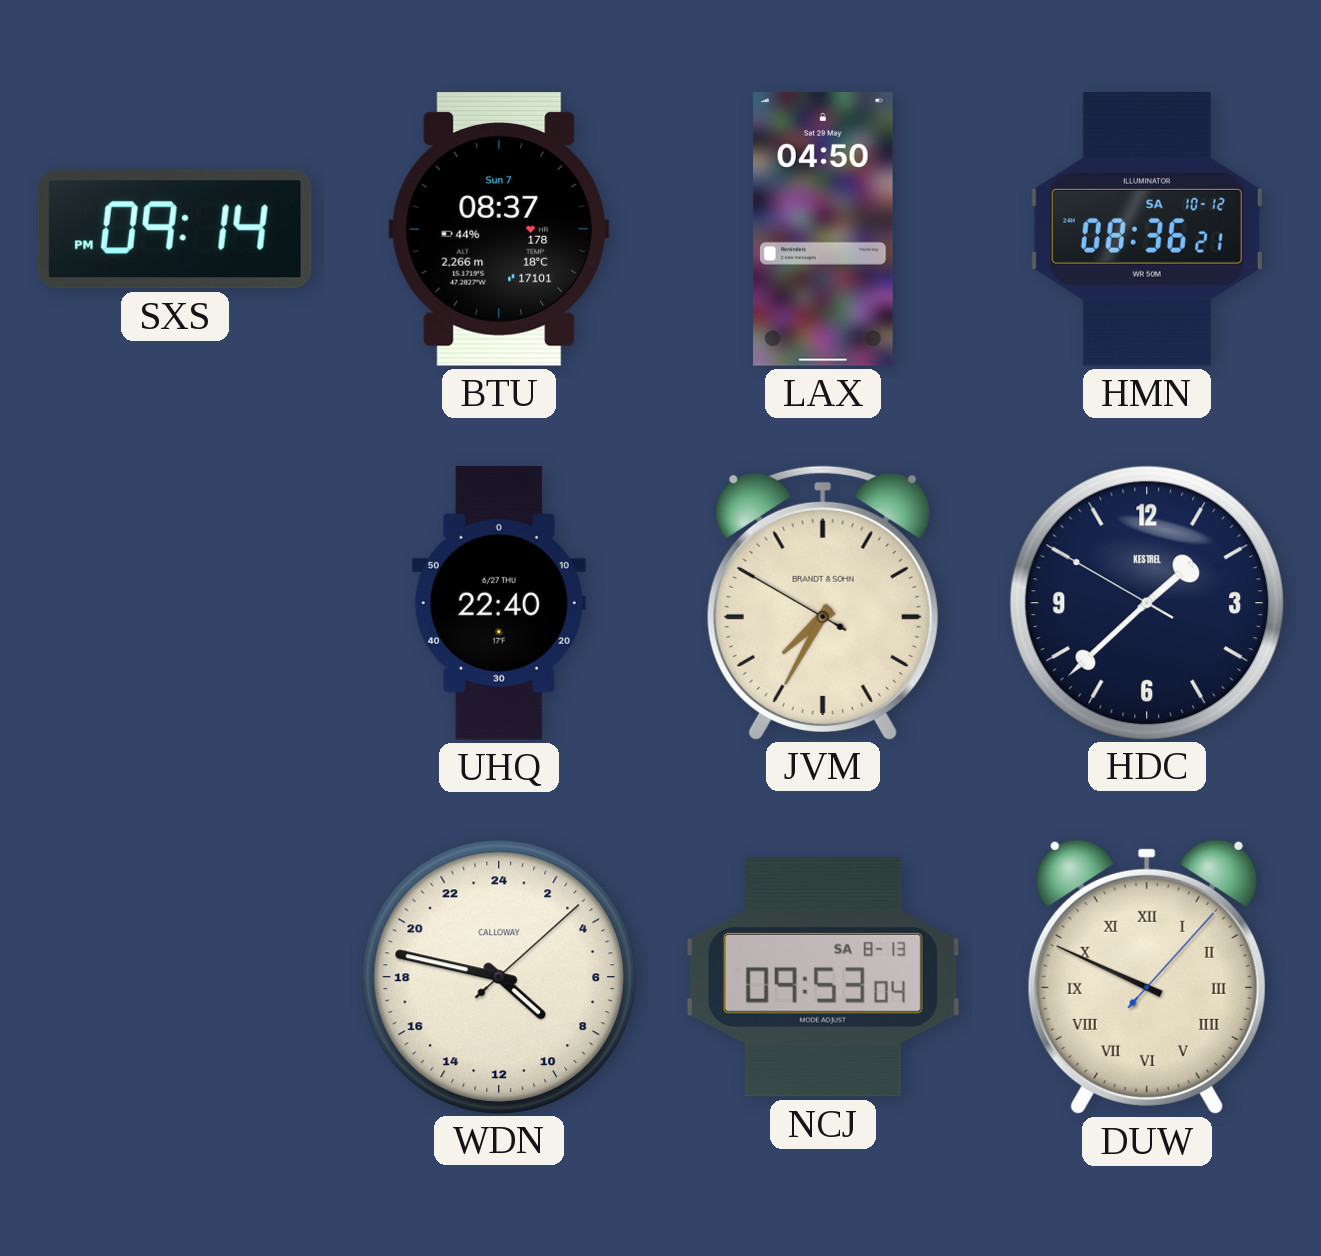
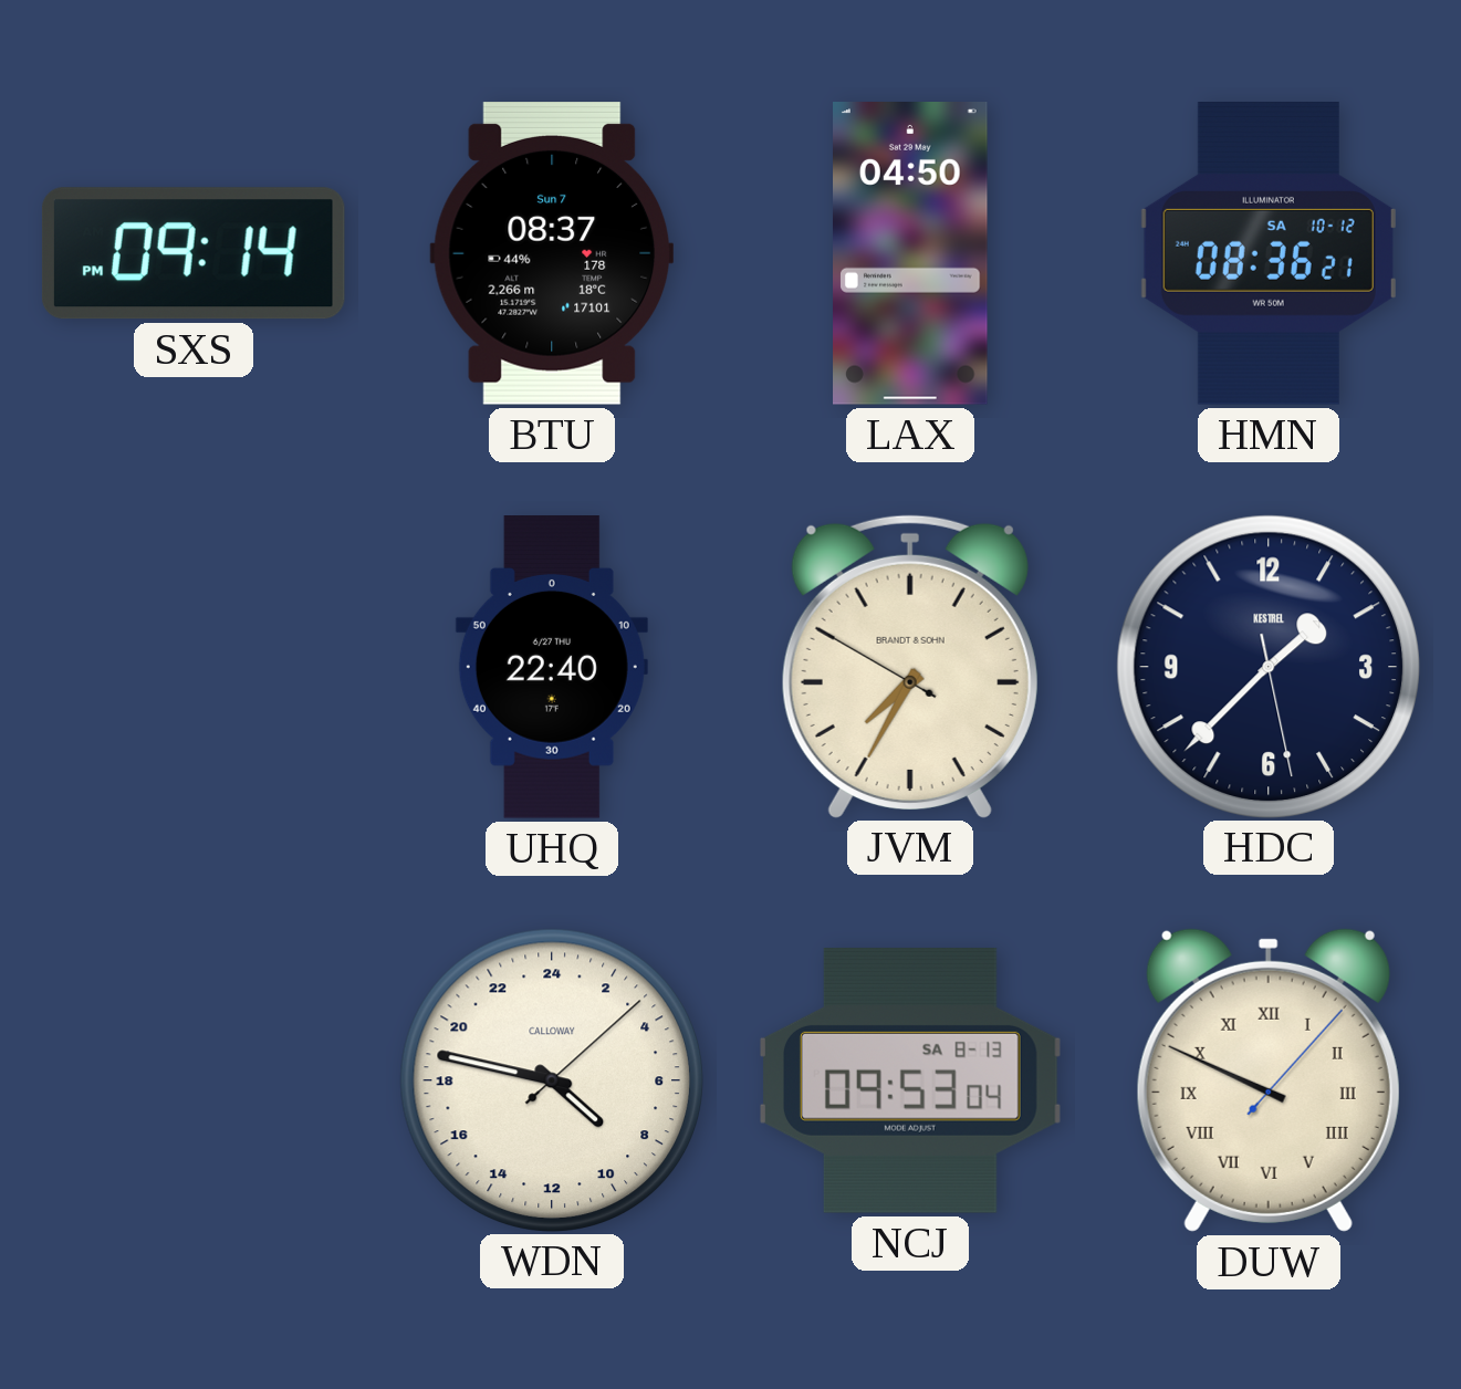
HDC: 1:37:50 -> 1:37:28
